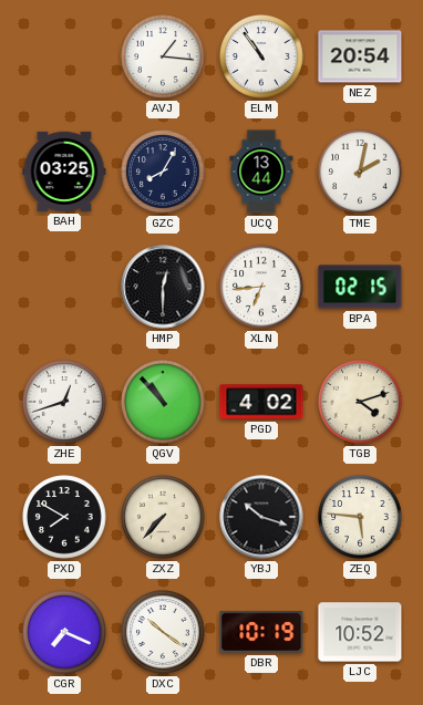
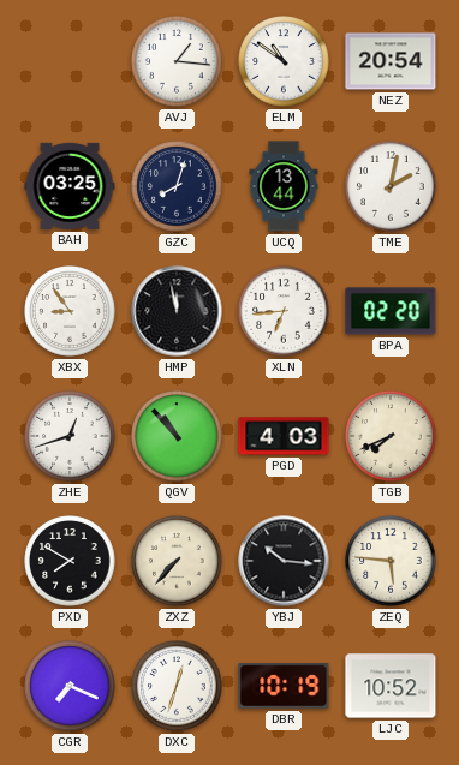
ELM: 10:54 -> 10:51
GZC: 8:05 -> 8:03
XBX: none -> 8:54
HMP: 12:30 -> 11:58
BPA: 02:15 -> 02:20
PGD: 4:02 -> 4:03
TGB: 4:12 -> 7:41
YBJ: 10:18 -> 10:16
DXC: 10:21 -> 12:33
